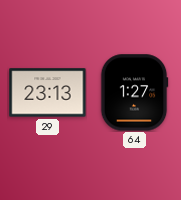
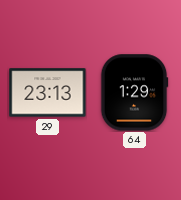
64: 1:27 -> 1:29
